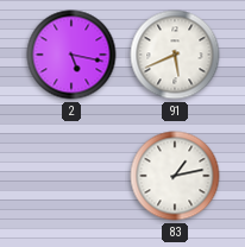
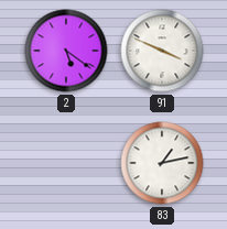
2: 5:17 -> 5:21
91: 5:41 -> 3:49
